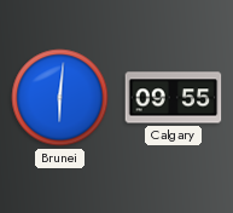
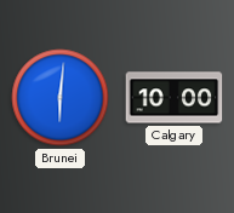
Calgary: 09:55 -> 10:00
